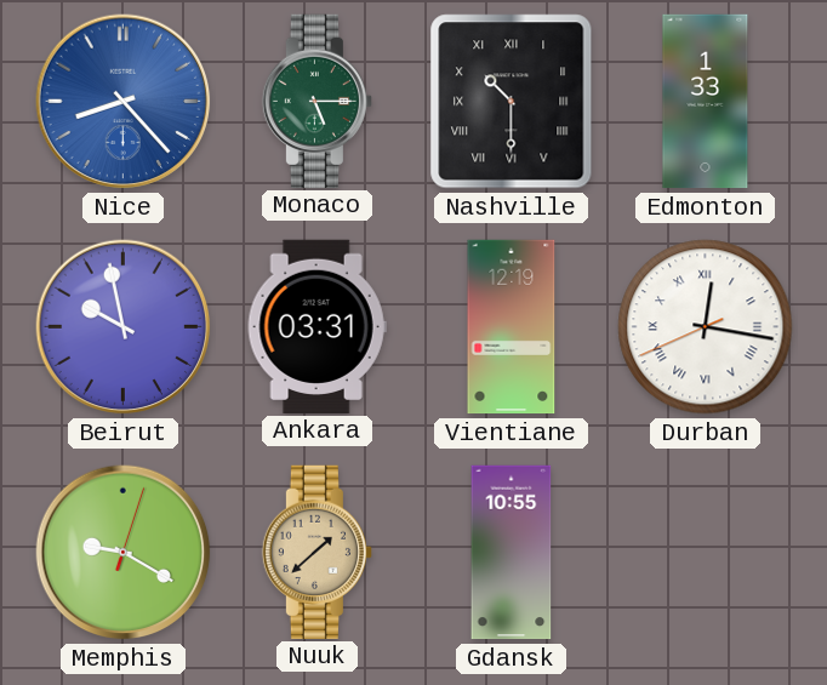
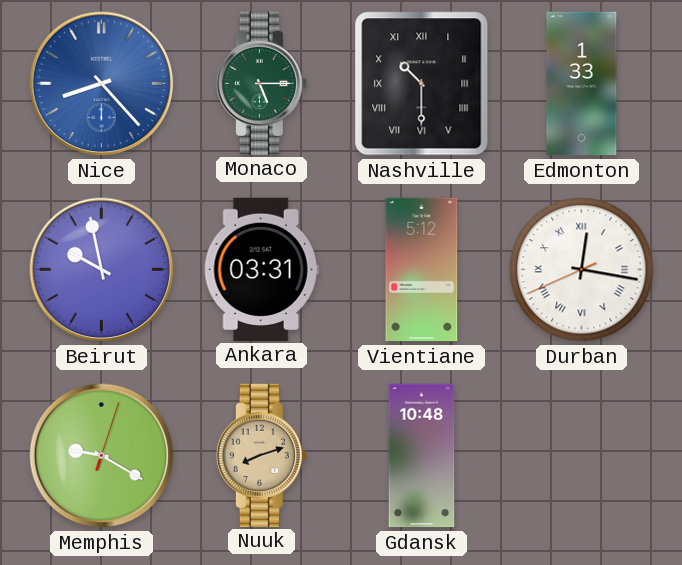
Vientiane: 12:19 -> 5:12
Nuuk: 1:38 -> 8:12
Gdansk: 10:55 -> 10:48
